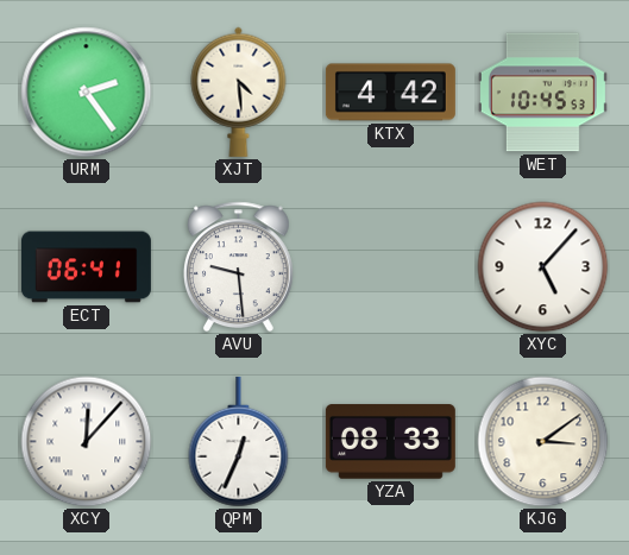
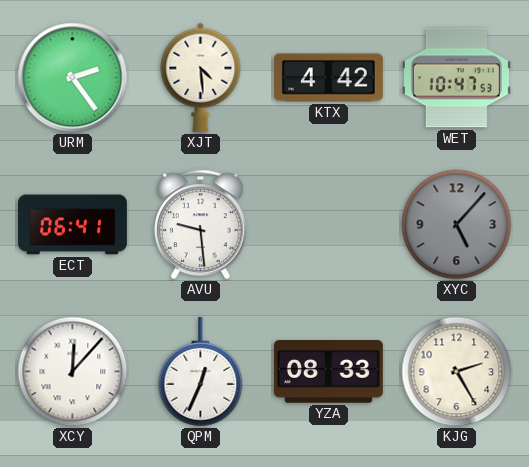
WET: 10:45 -> 10:47
XYC dial: white -> grey
KJG: 3:09 -> 2:25
